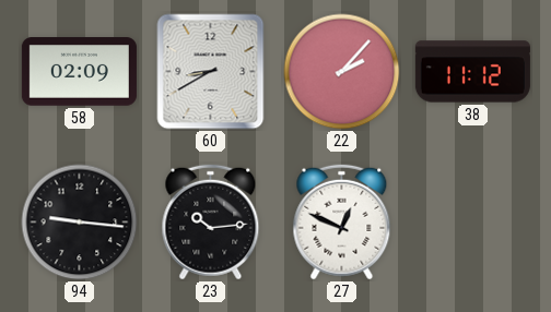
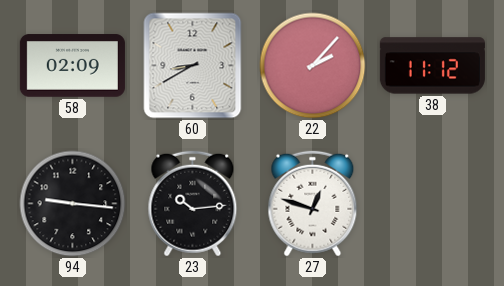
27: 12:49 -> 12:48
